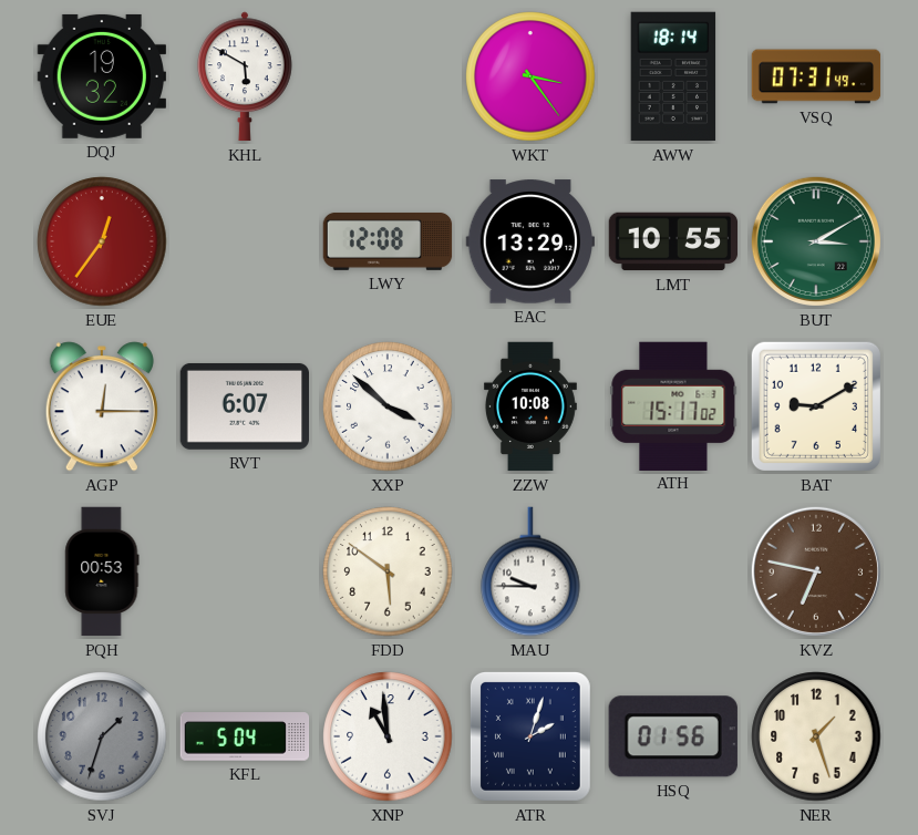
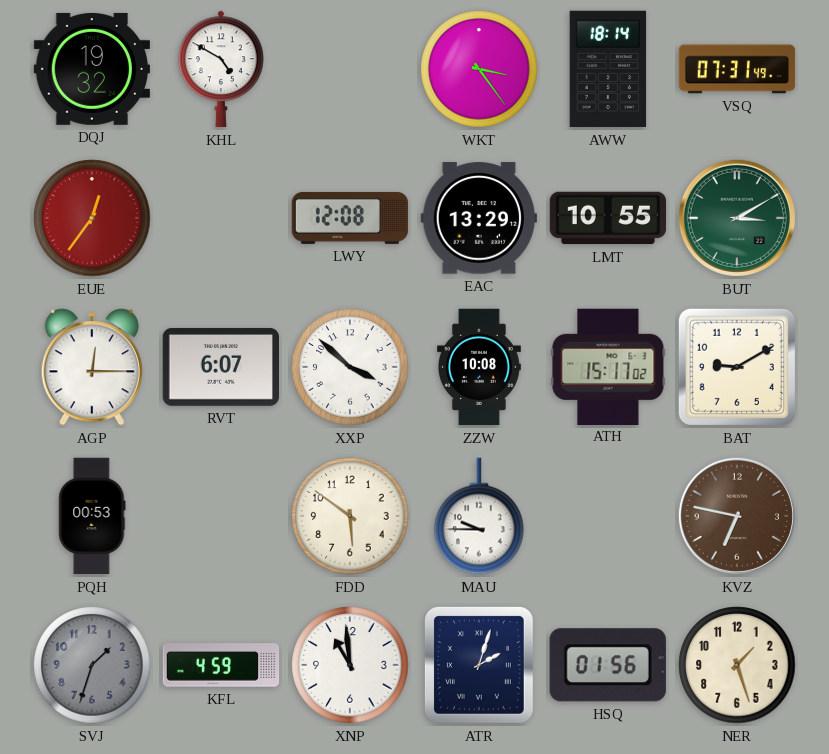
KHL: 5:50 -> 4:50
KFL: 5:04 -> 4:59
